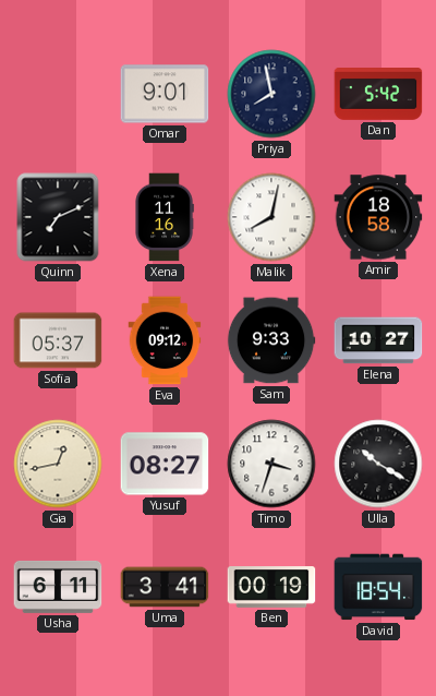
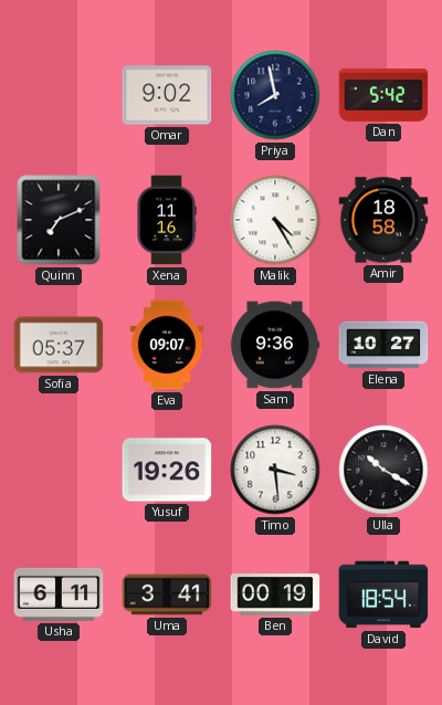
Omar: 9:01 -> 9:02
Malik: 8:02 -> 4:25
Eva: 09:12 -> 09:07
Sam: 9:33 -> 9:36
Gia: 12:43 -> none
Yusuf: 08:27 -> 19:26
Timo: 3:33 -> 3:29
